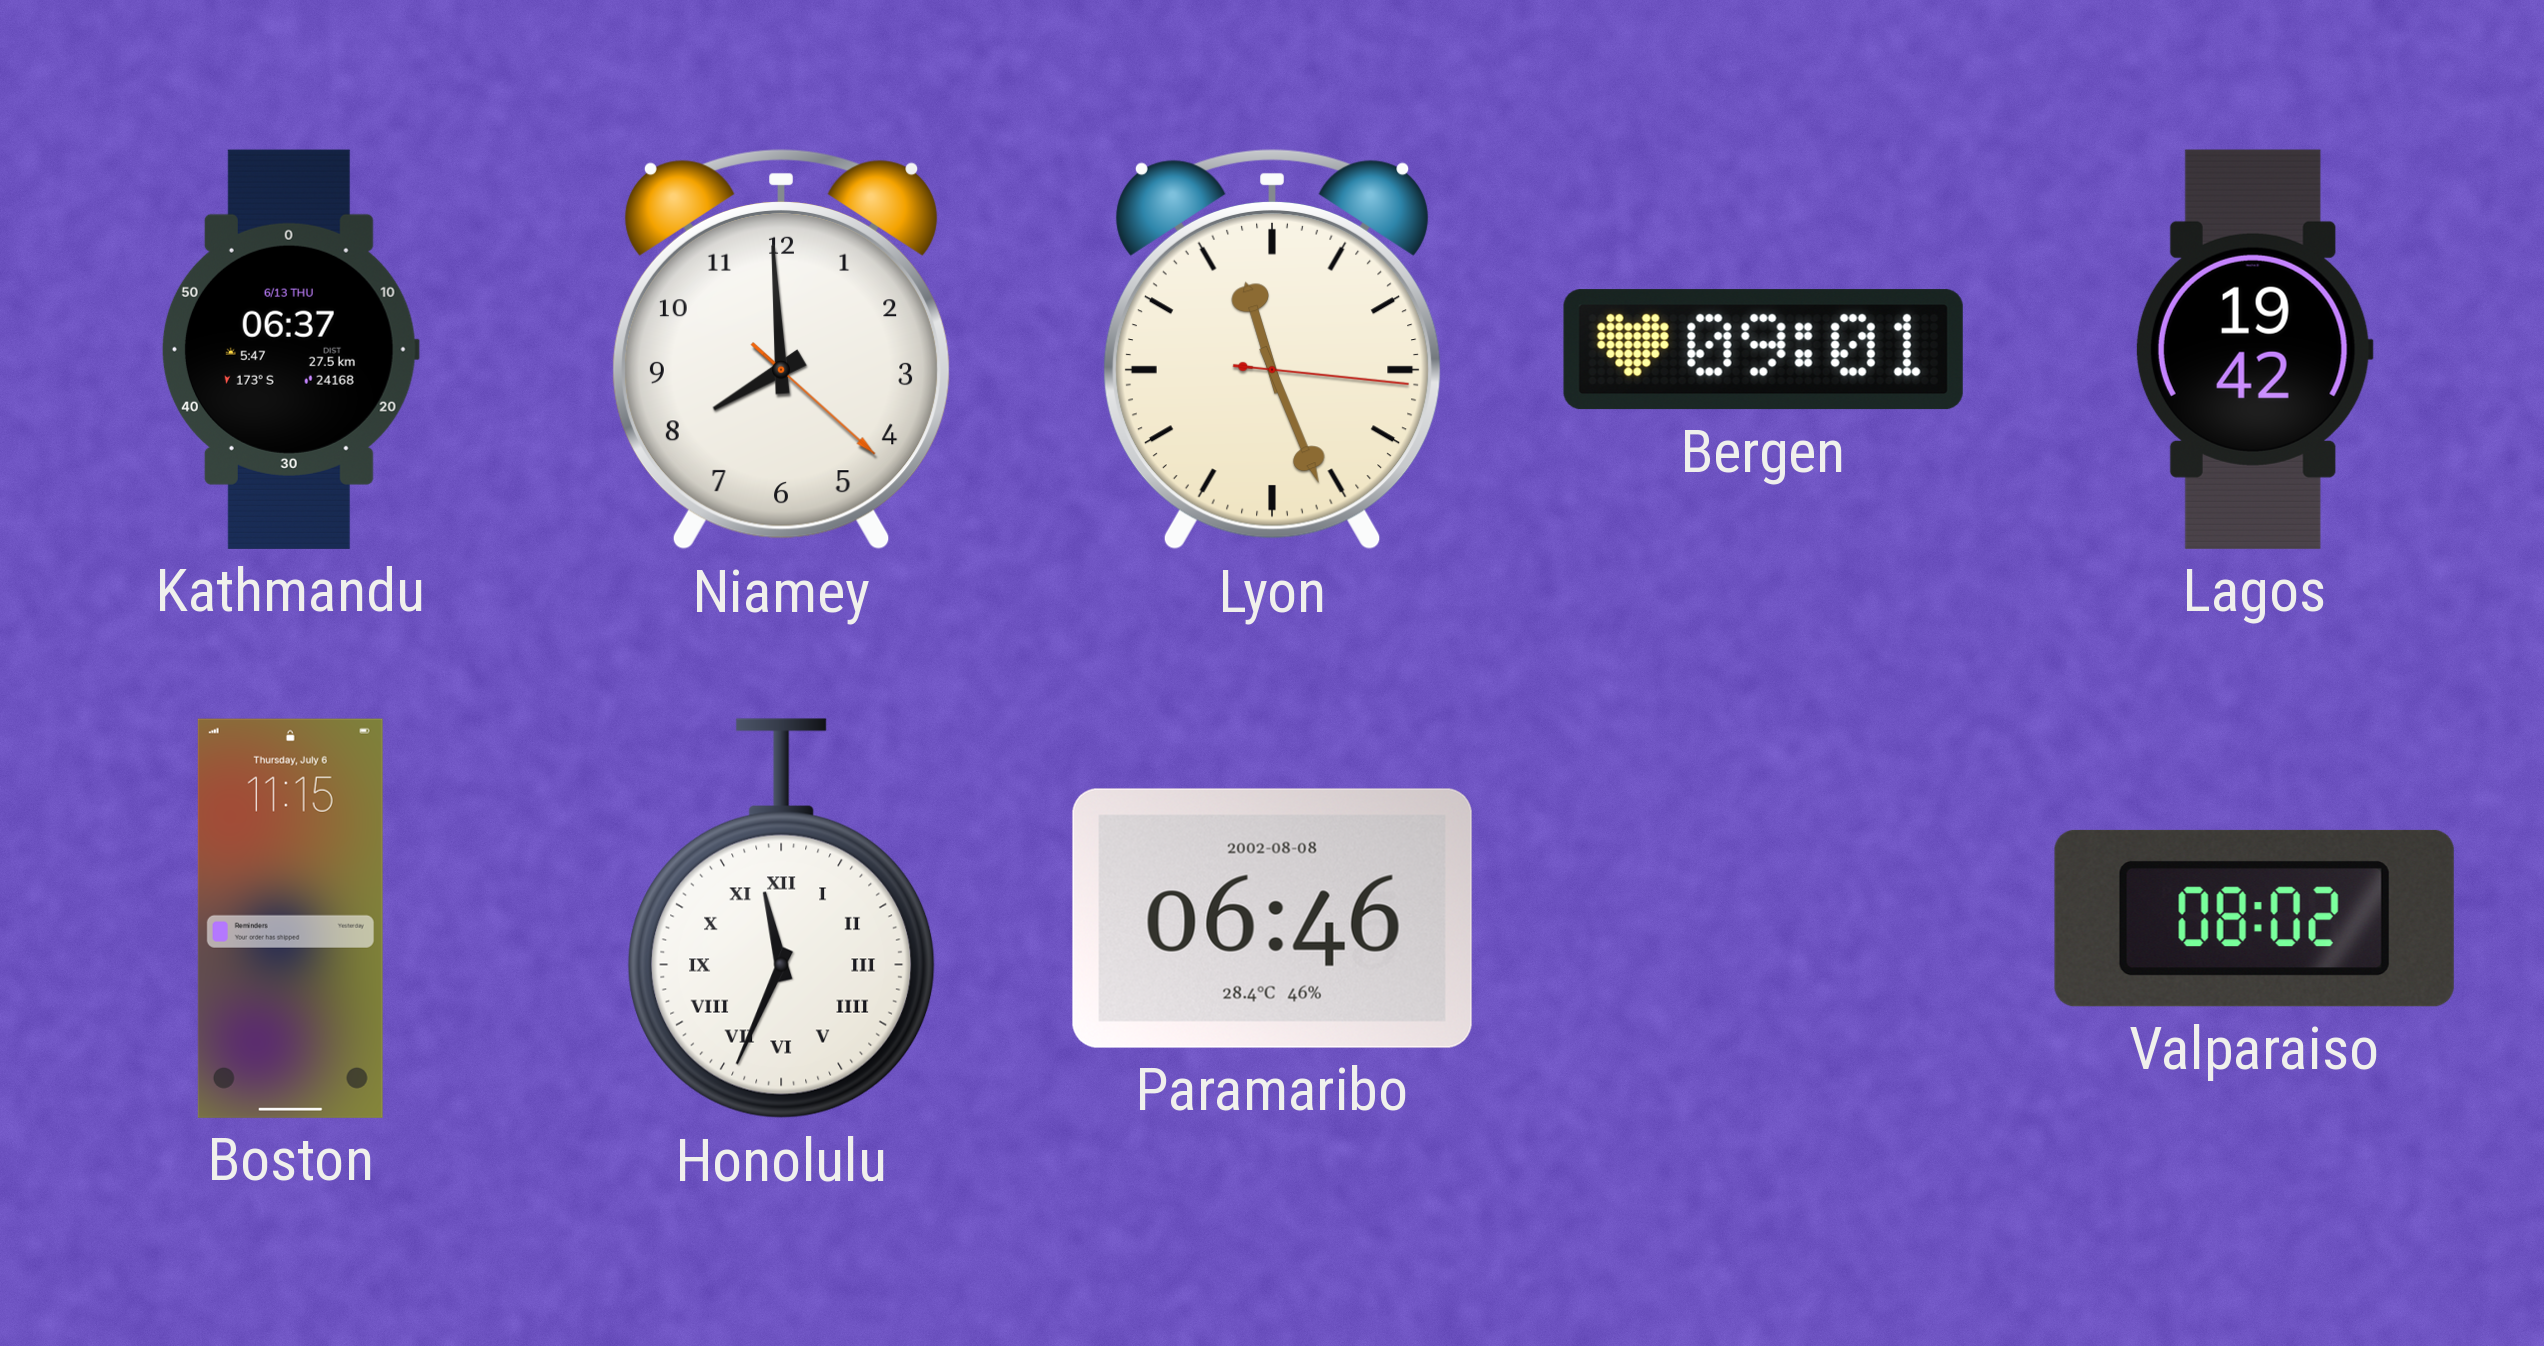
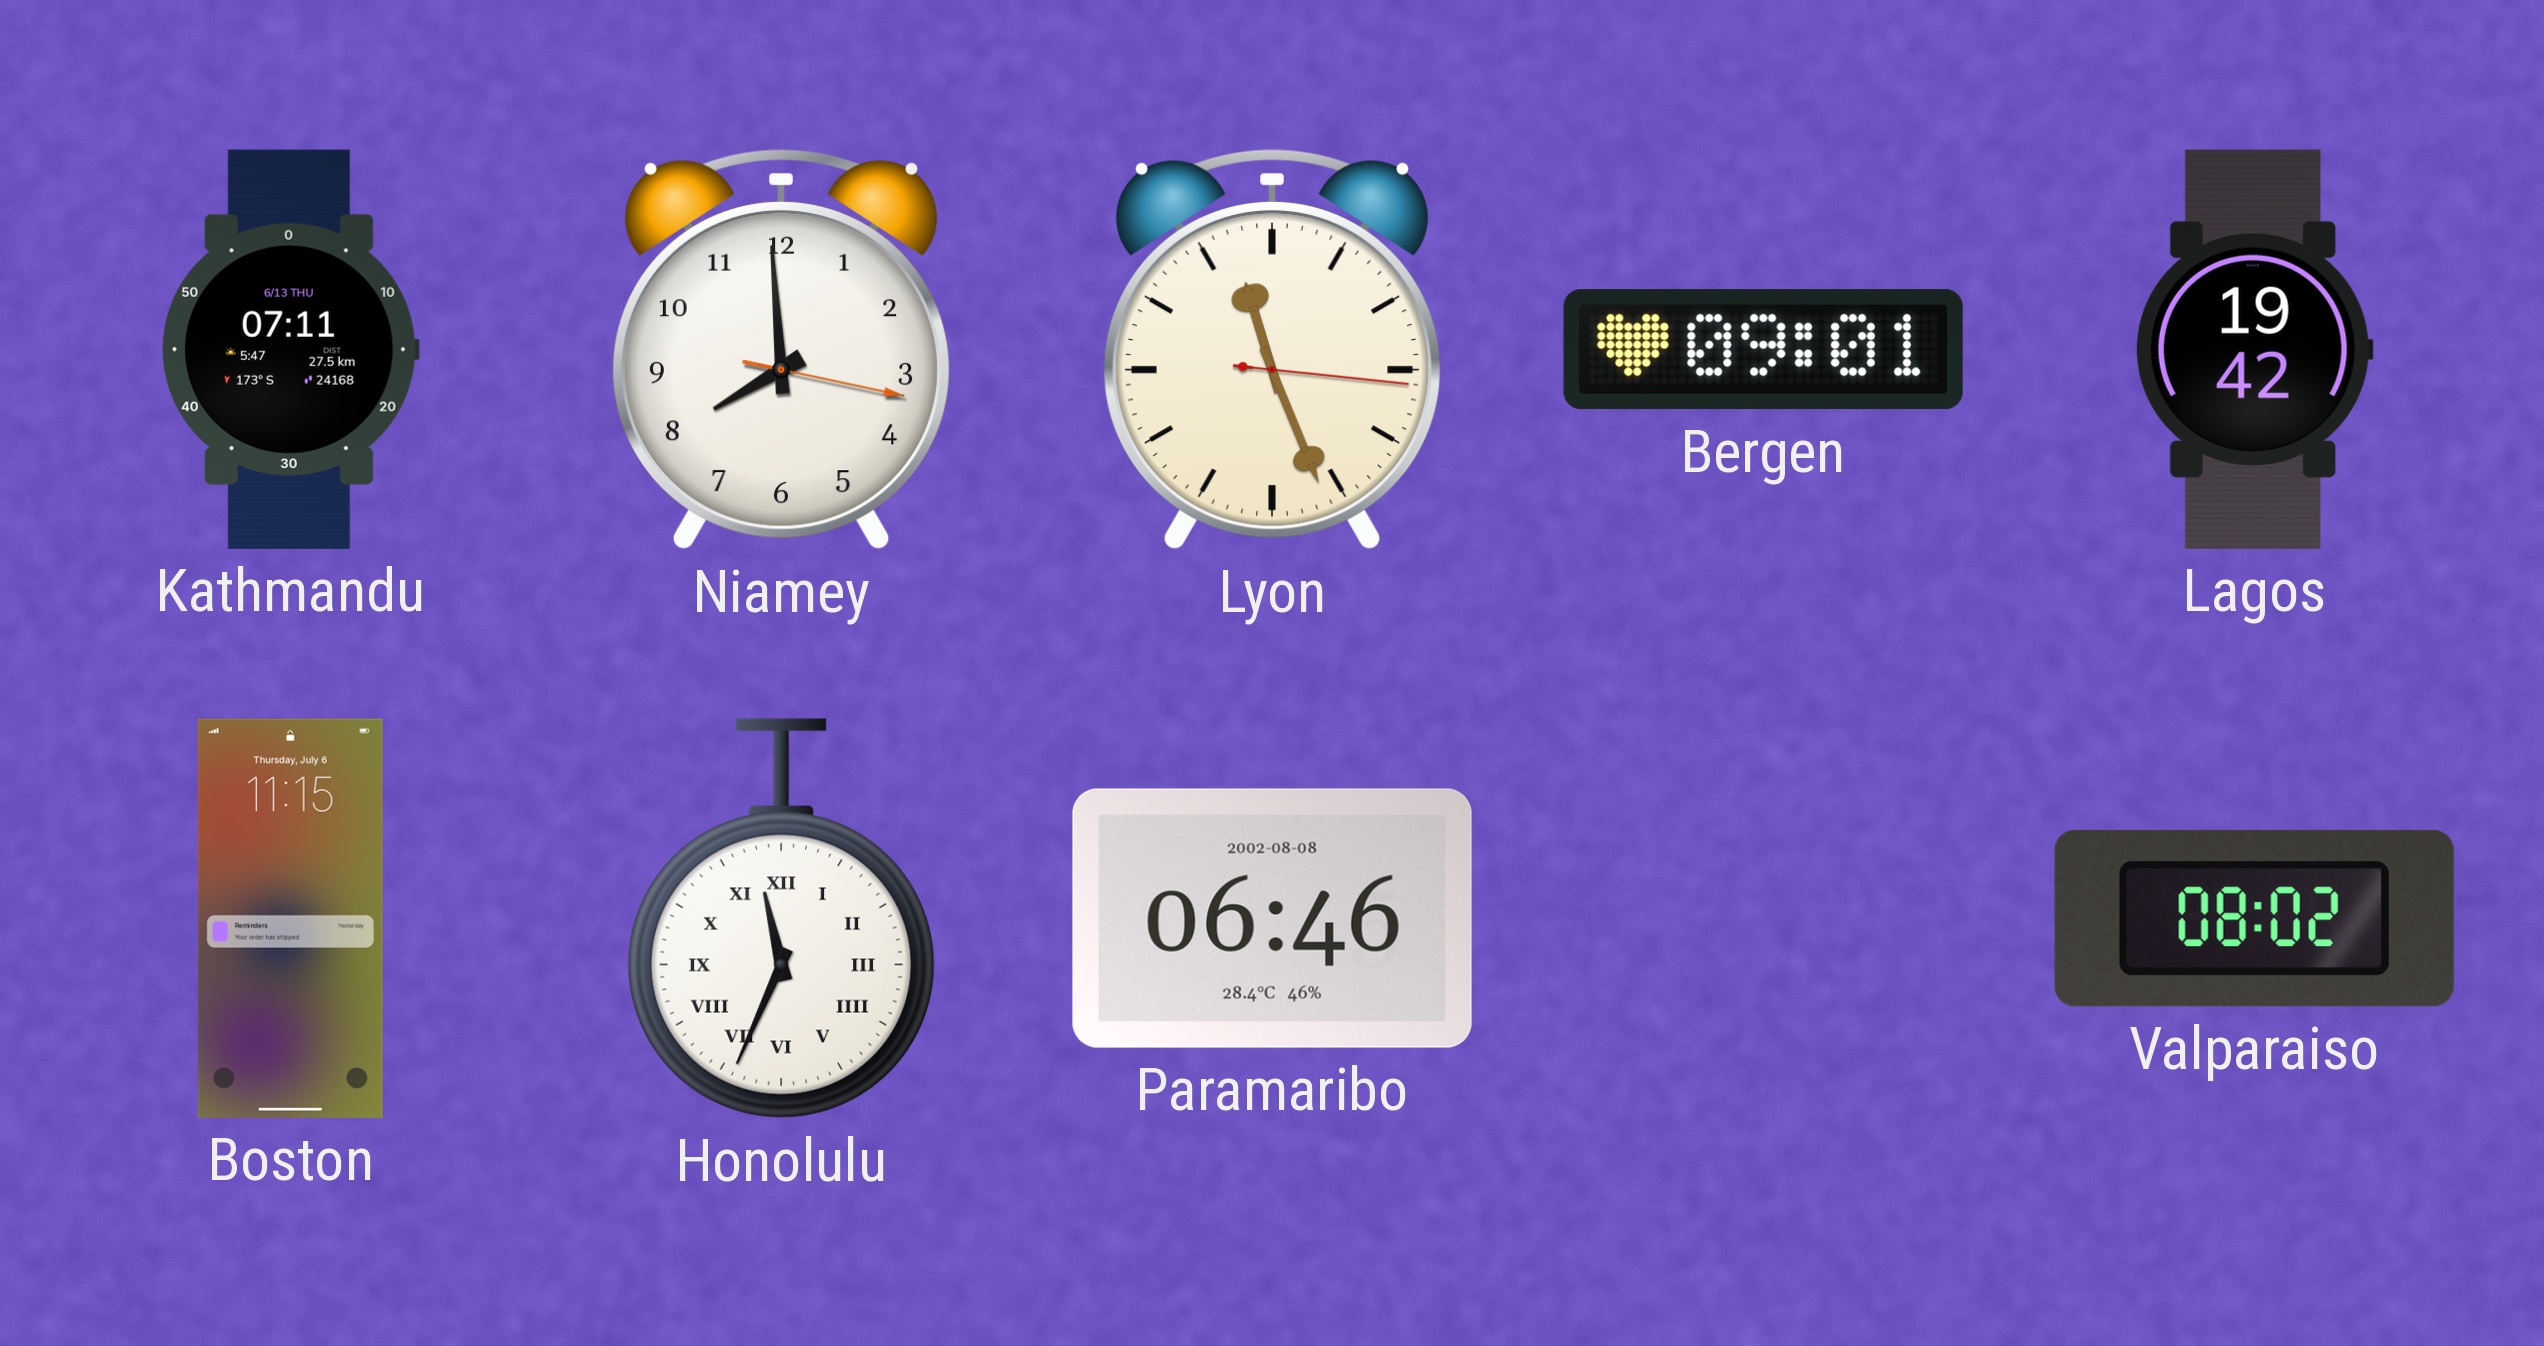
Kathmandu: 06:37 -> 07:11
Niamey: 7:59:22 -> 7:59:17
